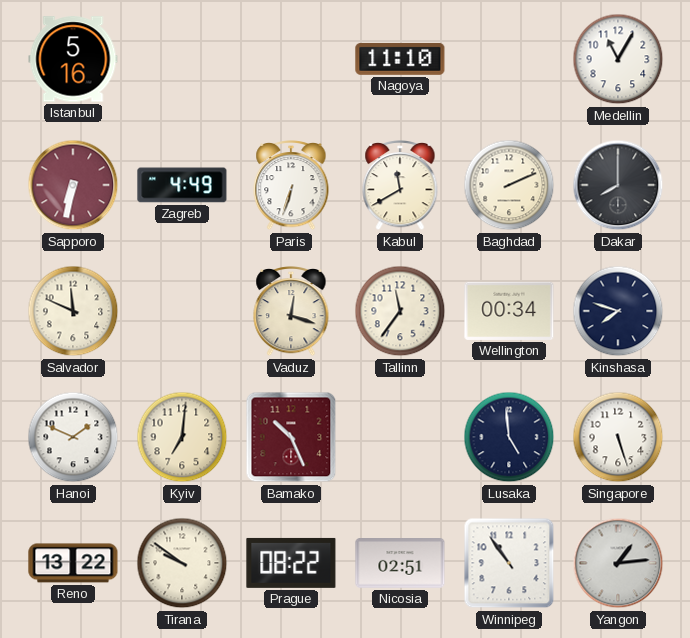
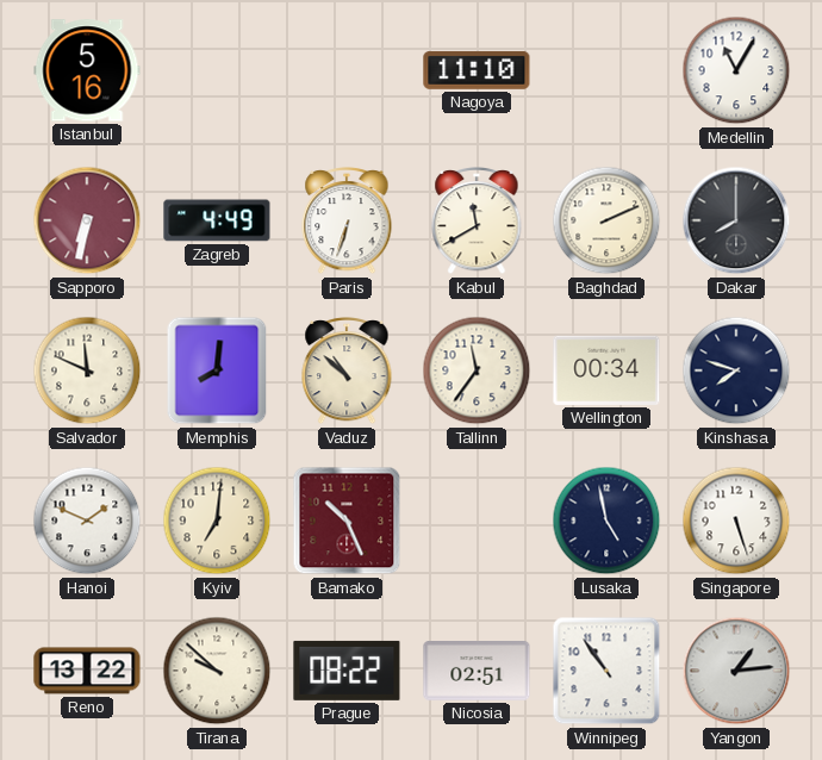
Memphis: none -> 8:01
Vaduz: 12:18 -> 10:52
Lusaka: 4:59 -> 4:58
Tirana: 9:51 -> 9:52
